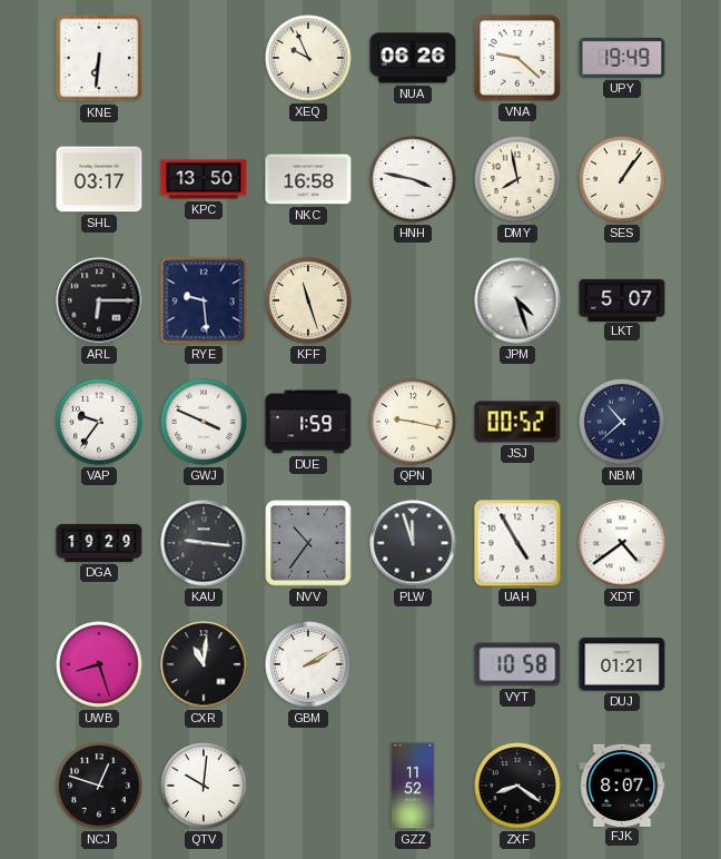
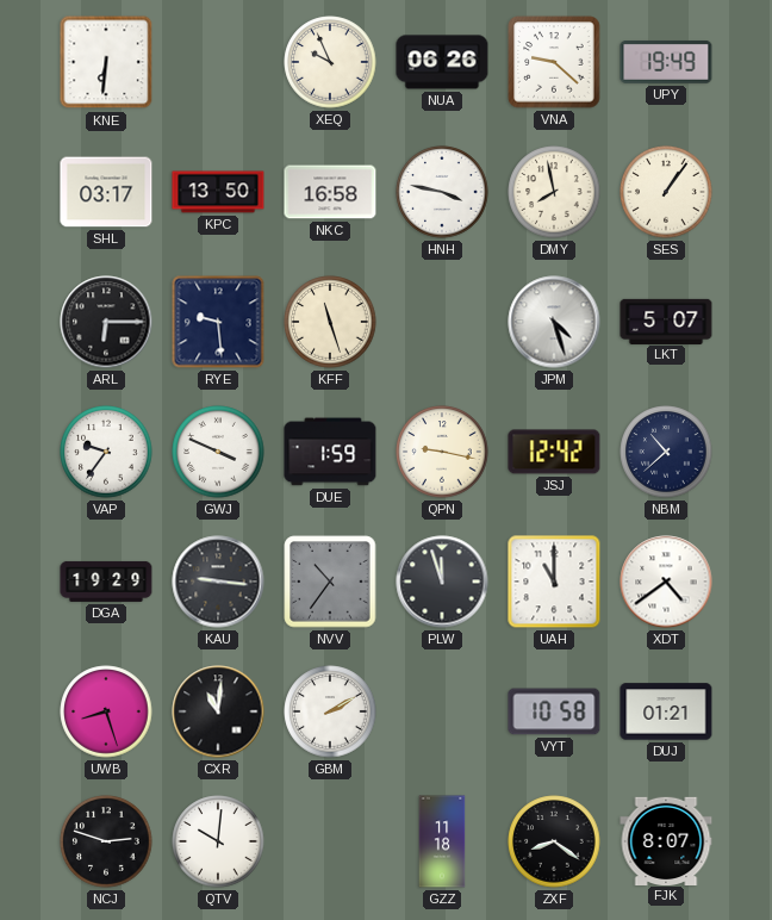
JSJ: 00:52 -> 12:42
UAH: 4:55 -> 11:00
NCJ: 12:48 -> 2:48
GZZ: 11:52 -> 11:18
